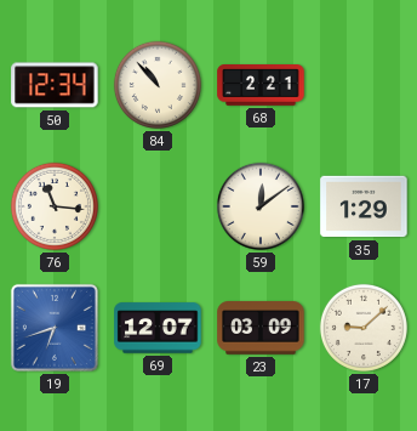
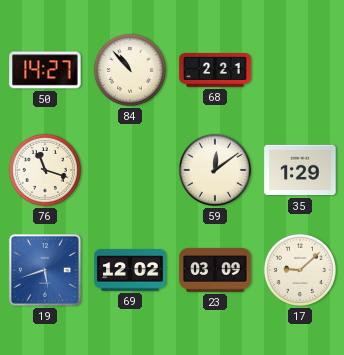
50: 12:34 -> 14:27
76: 11:16 -> 11:18
19: 6:42 -> 5:42
69: 12:07 -> 12:02
